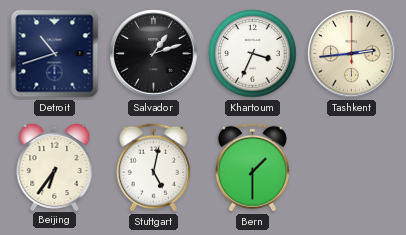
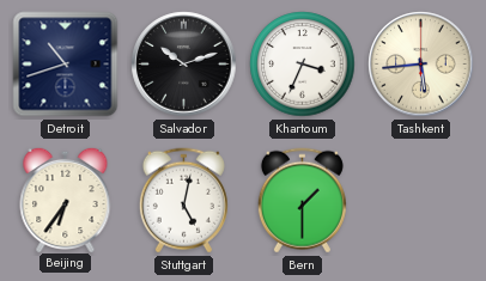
Salvador: 1:12 -> 10:12
Tashkent: 2:44 -> 5:44
